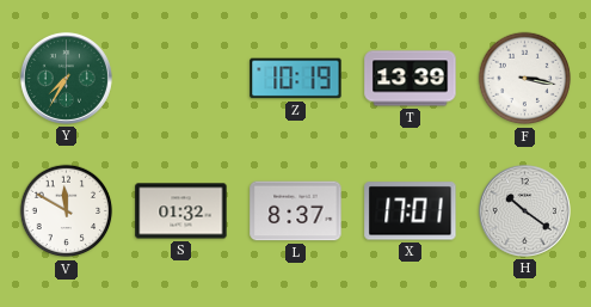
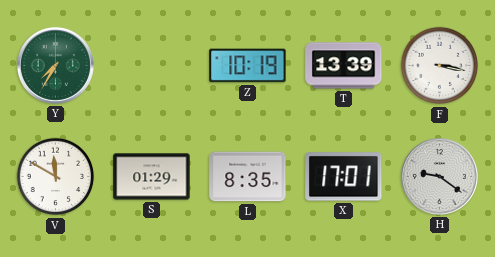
S: 01:32 -> 01:29
L: 8:37 -> 8:35
H: 10:21 -> 9:21
